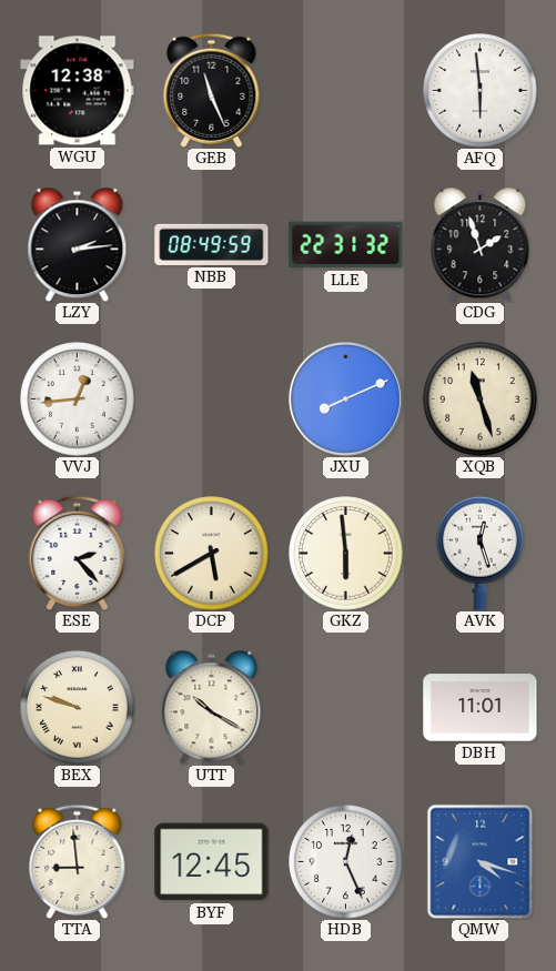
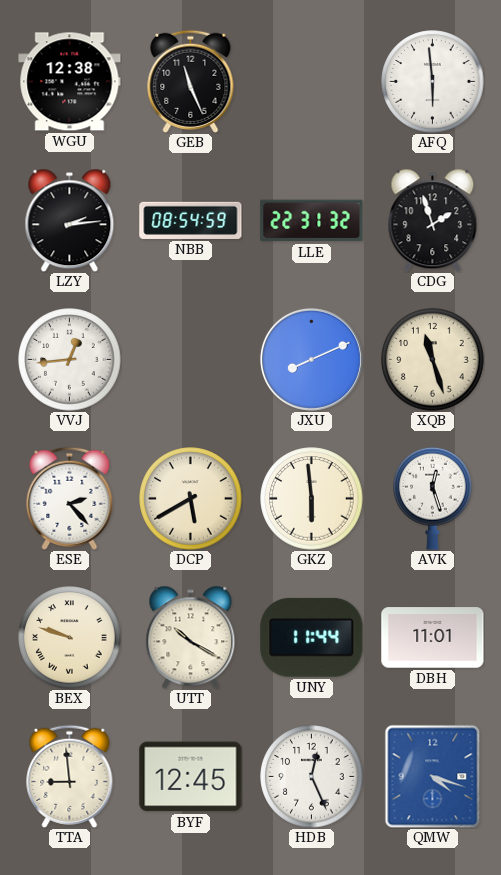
NBB: 08:49 -> 08:54
UNY: none -> 11:44
